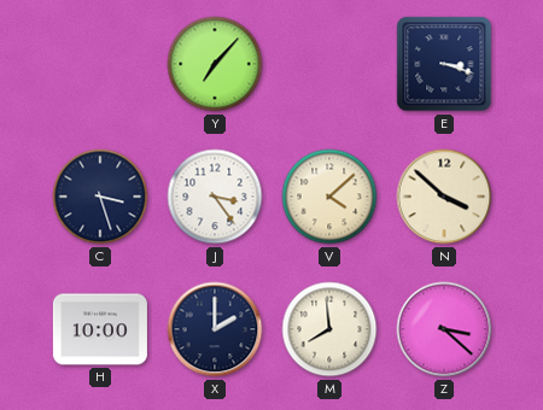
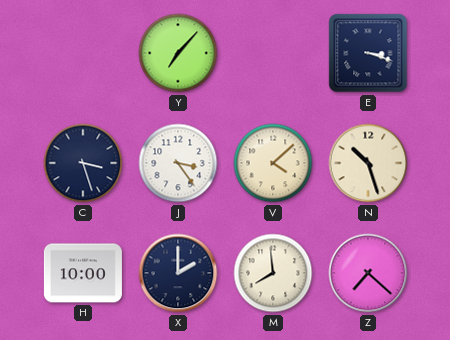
N: 3:52 -> 10:27
Z: 3:22 -> 7:22
